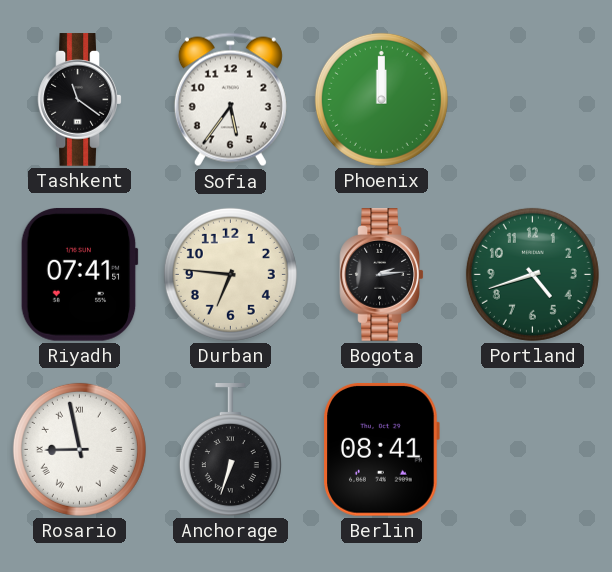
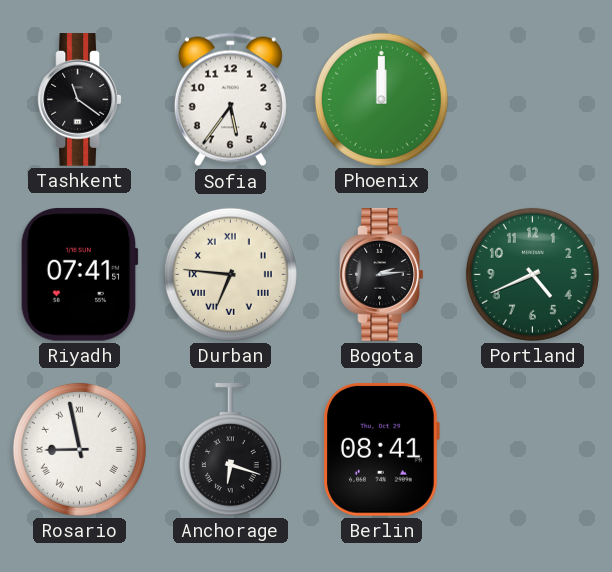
Durban numerals: Arabic -> Roman
Portland: 4:42 -> 4:41
Anchorage: 6:33 -> 6:18
